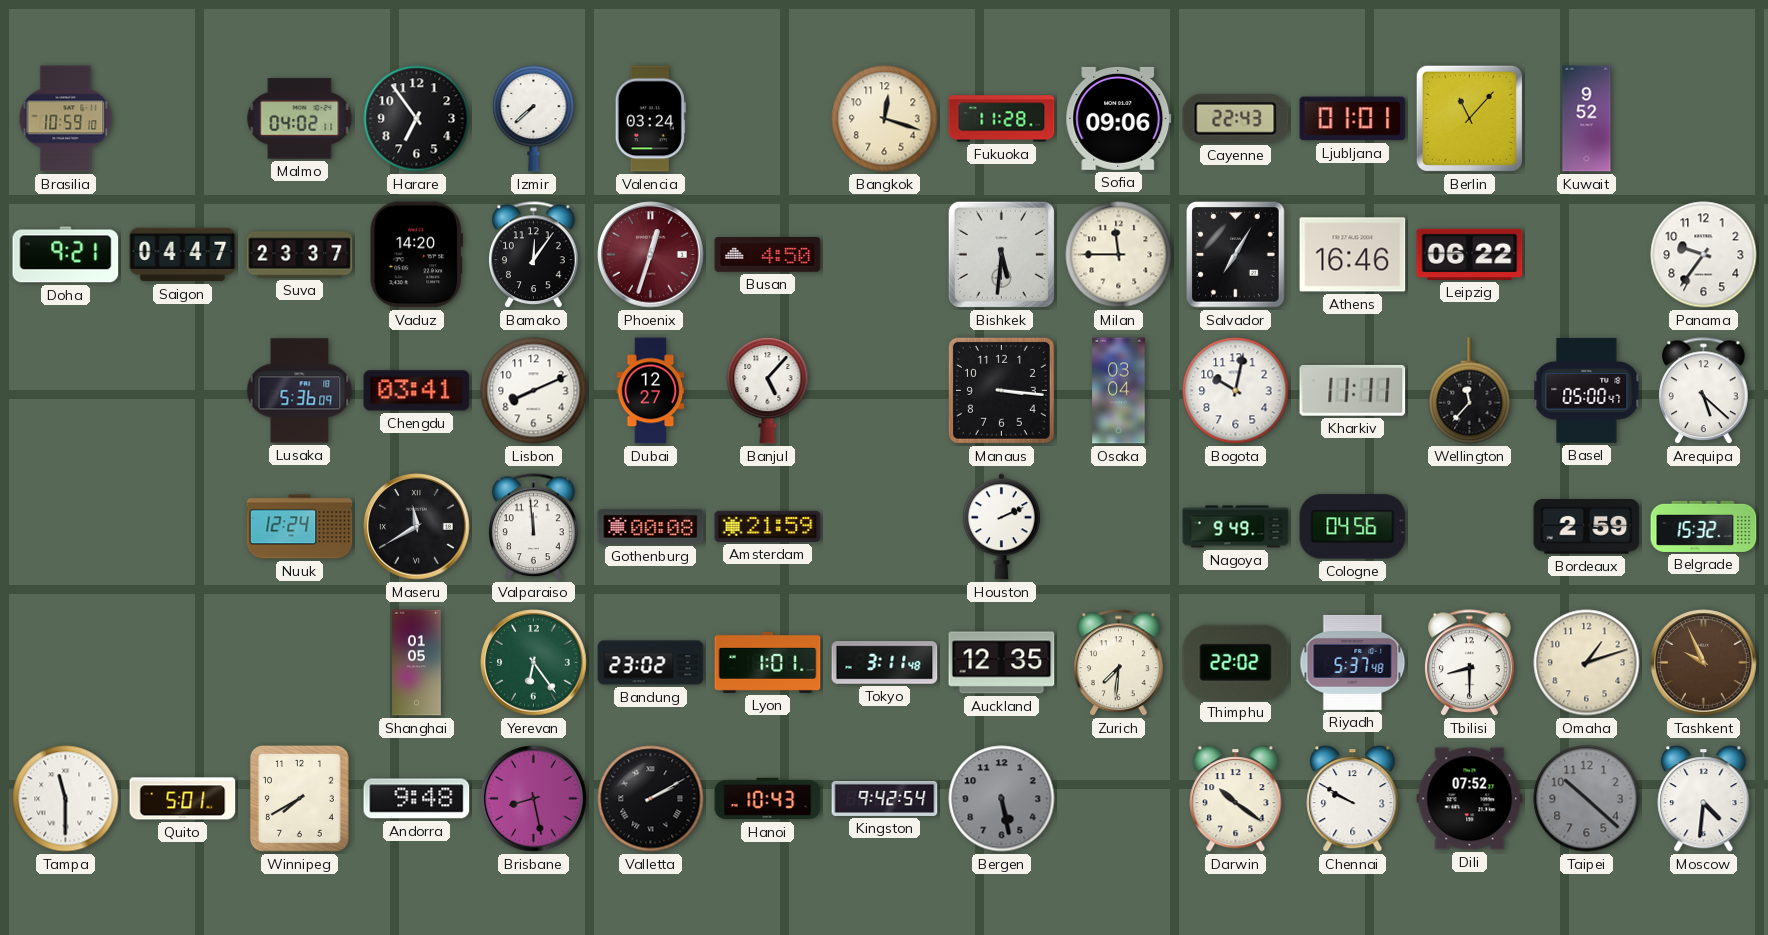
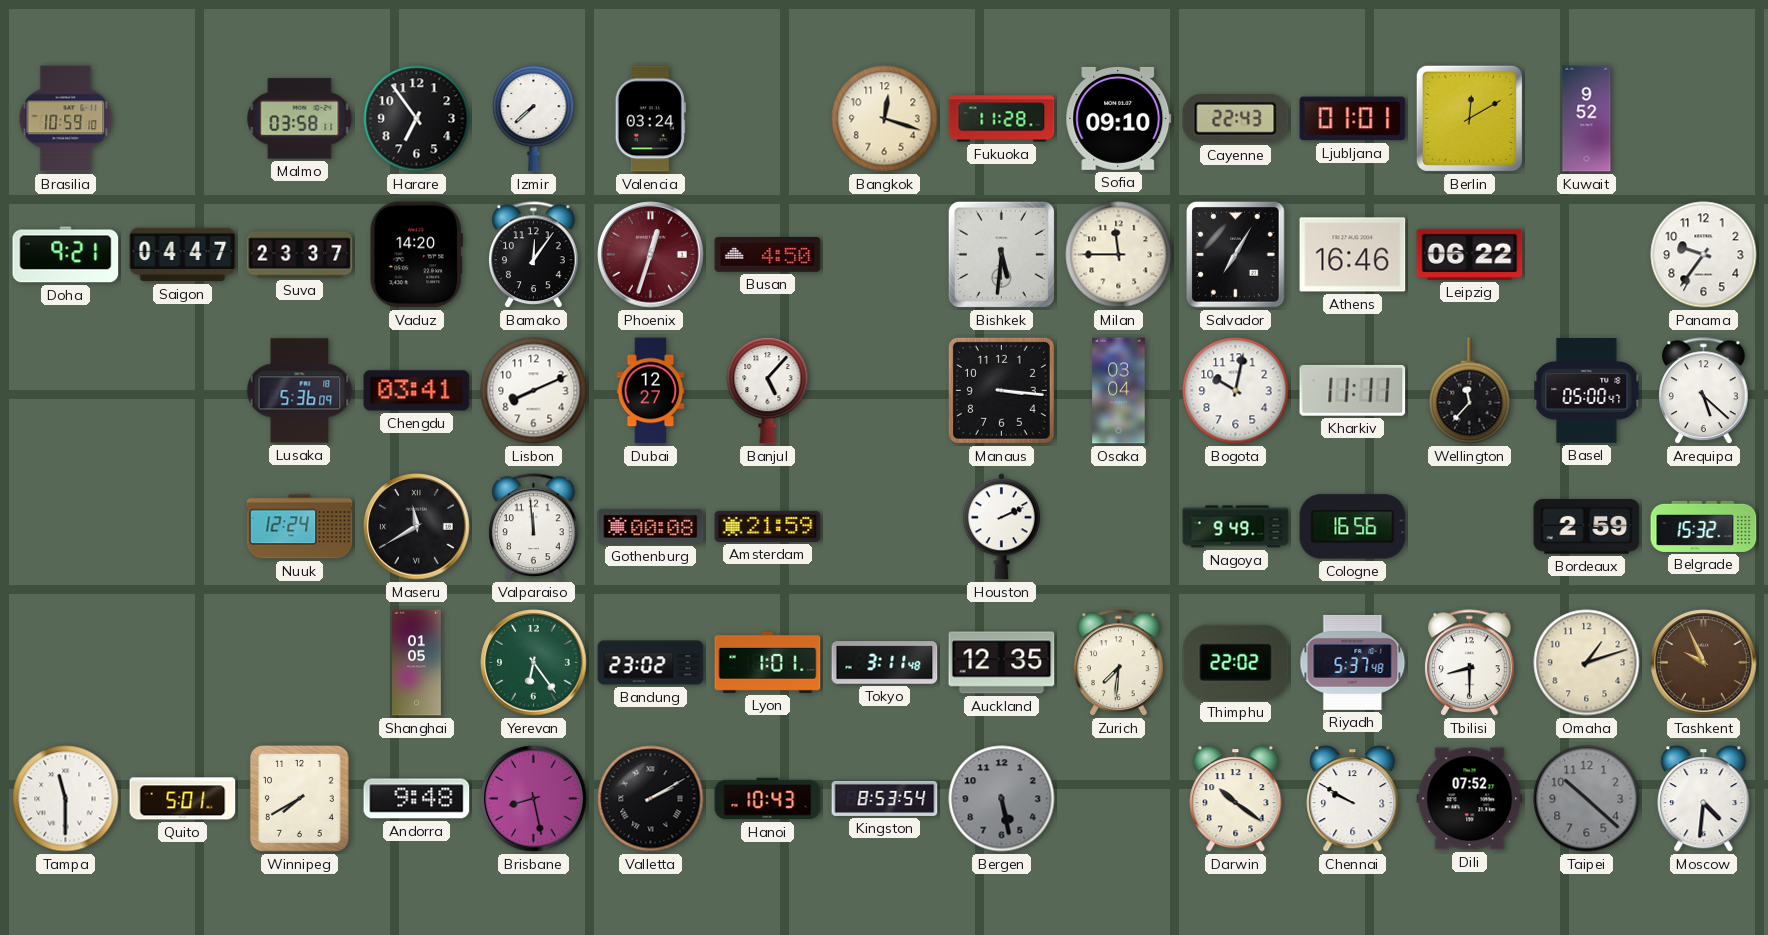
Malmo: 04:02 -> 03:58
Sofia: 09:06 -> 09:10
Berlin: 11:07 -> 12:10
Cologne: 04:56 -> 16:56
Kingston: 9:42 -> 8:53
